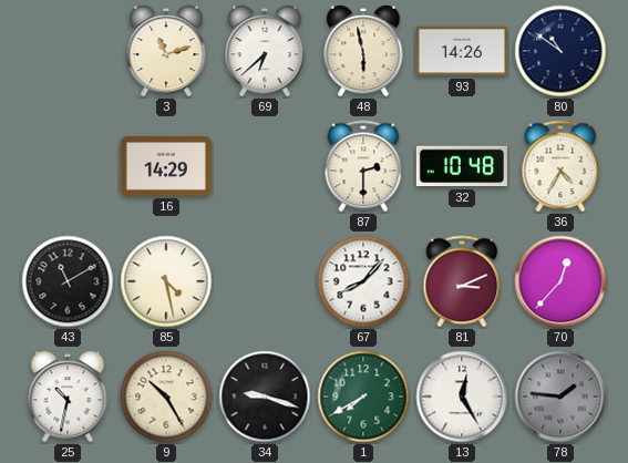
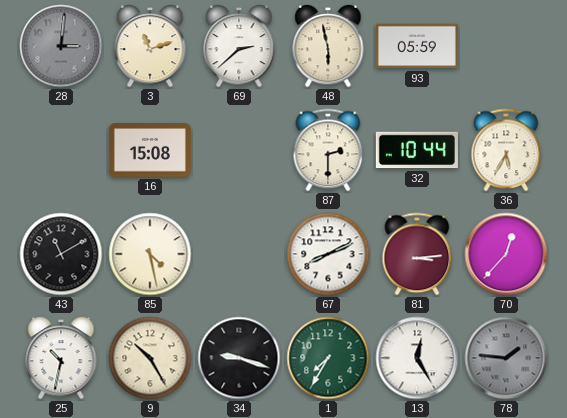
28: none -> 3:01
69: 6:38 -> 2:38
93: 14:26 -> 05:59
80: 10:51 -> none
16: 14:29 -> 15:08
32: 10:48 -> 10:44
36: 4:35 -> 5:35
67: 8:07 -> 8:11
81: 3:11 -> 3:14
1: 7:40 -> 7:35
